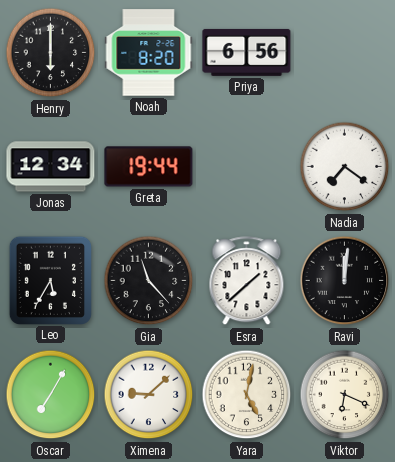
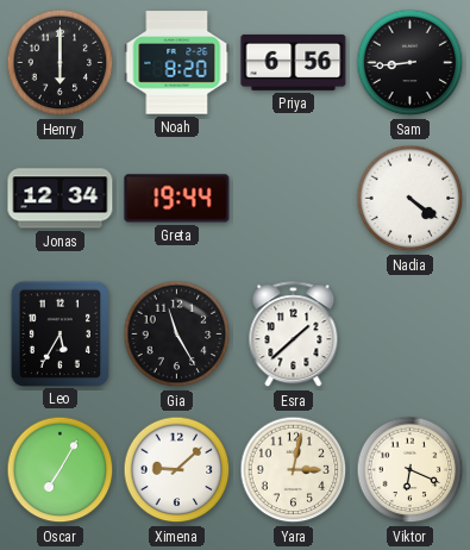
Sam: none -> 8:44
Nadia: 7:21 -> 4:21
Gia: 11:23 -> 11:25
Ravi: 12:01 -> none
Yara: 5:02 -> 3:02
